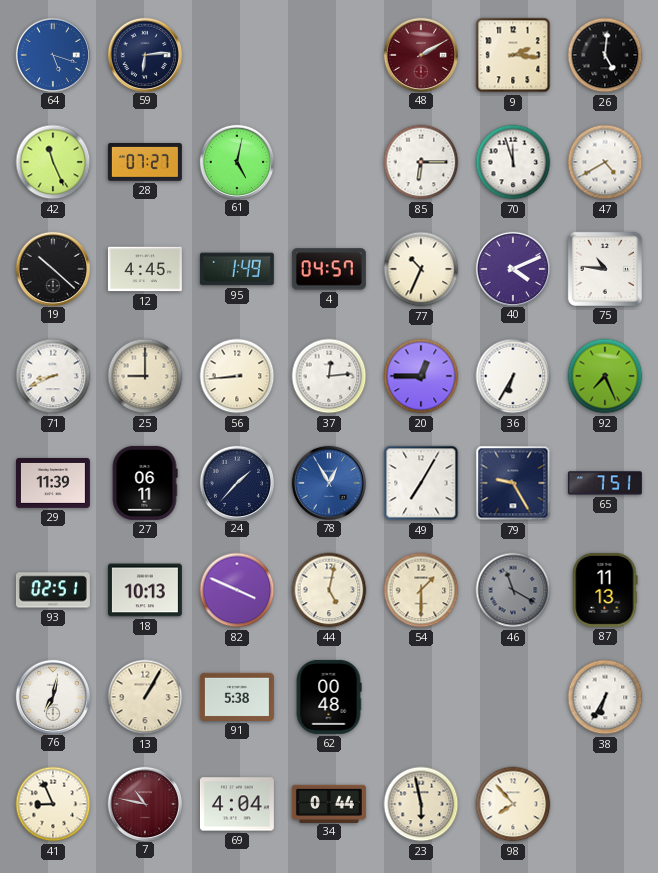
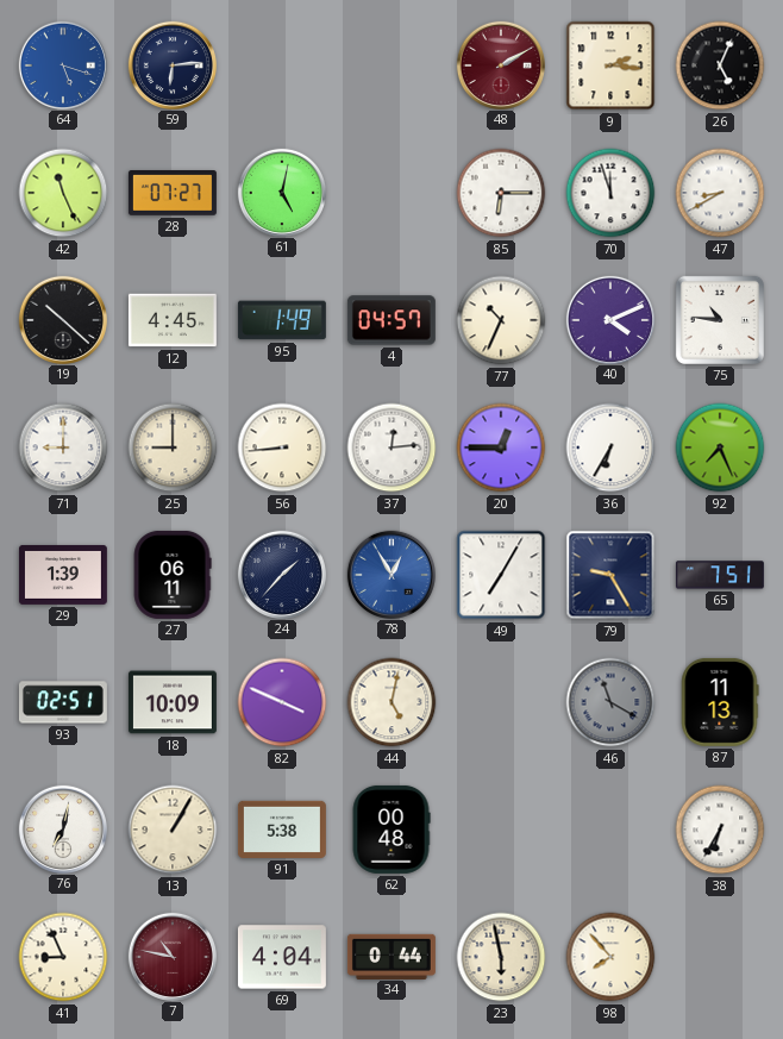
26: 5:01 -> 5:04
47: 4:40 -> 8:40
71: 8:41 -> 9:00
29: 11:39 -> 1:39
18: 10:13 -> 10:09
54: 1:30 -> none
